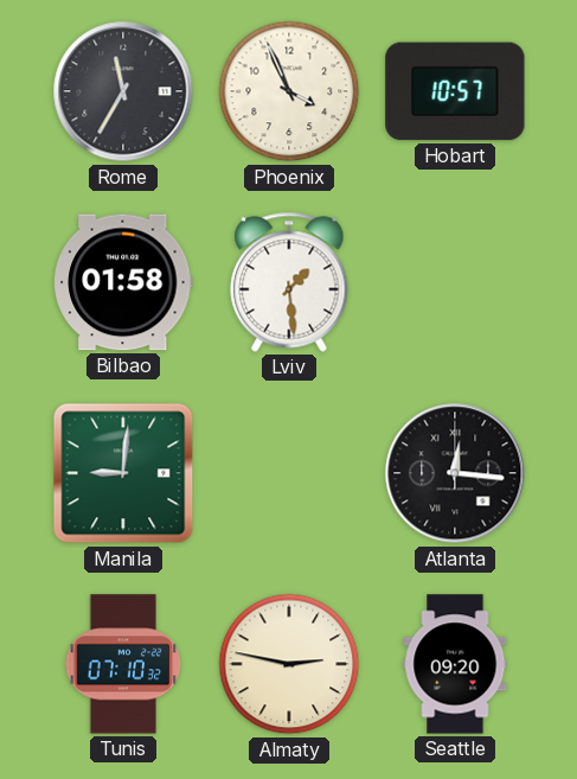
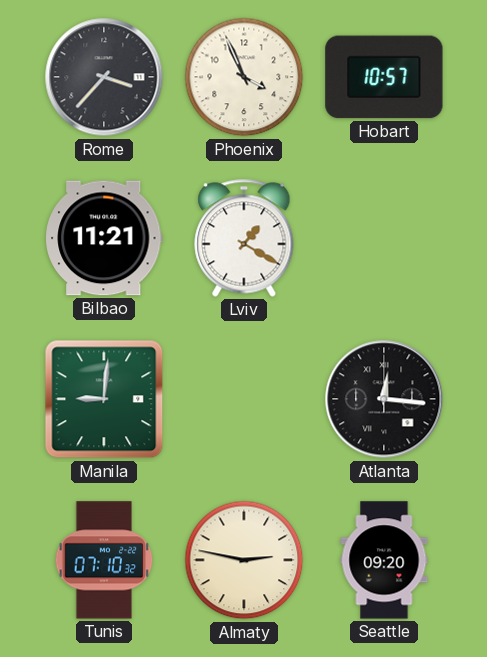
Rome: 11:35 -> 3:37
Bilbao: 01:58 -> 11:21
Lviv: 1:29 -> 1:20
